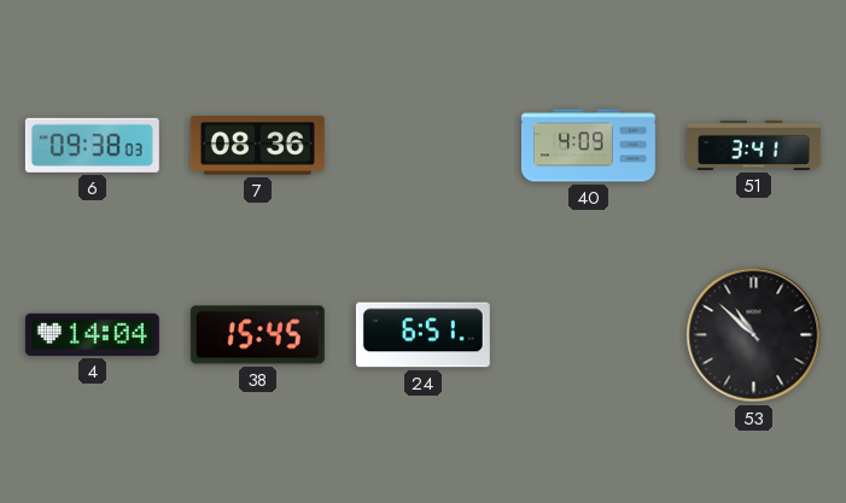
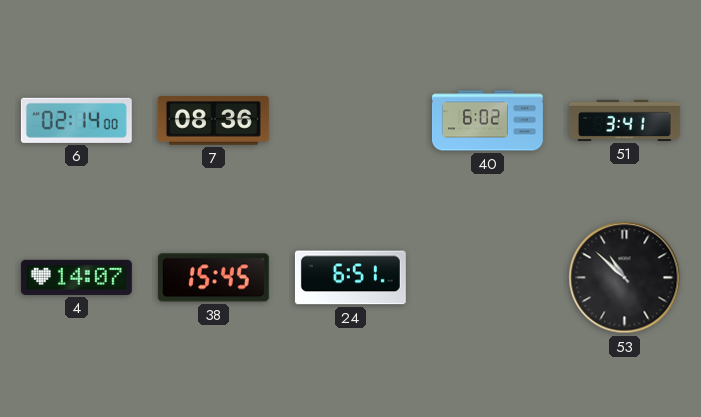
6: 09:38 -> 02:14
40: 4:09 -> 6:02
4: 14:04 -> 14:07
